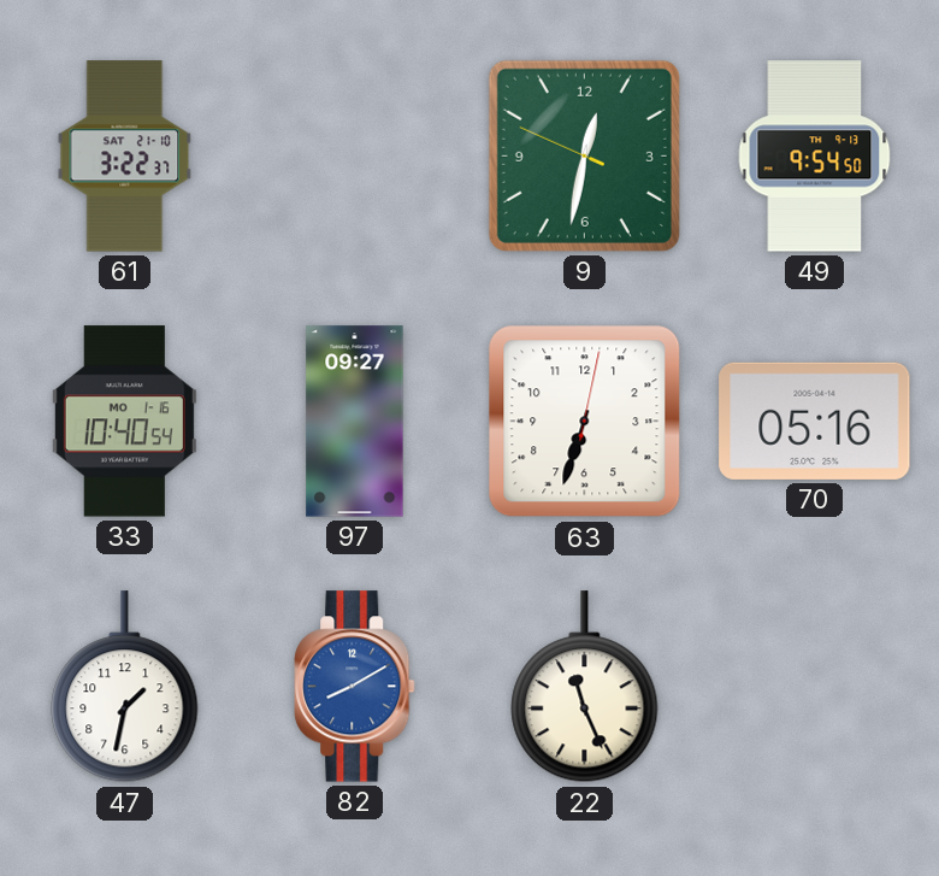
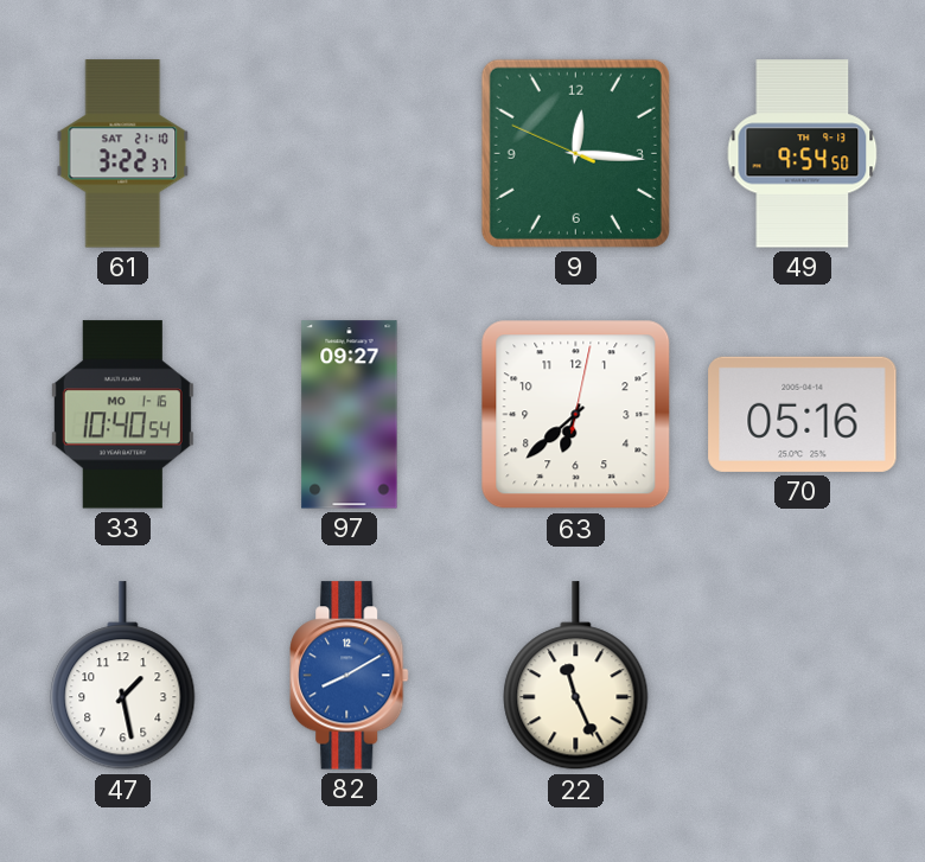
9: 12:31 -> 12:15
63: 6:33 -> 6:38
47: 1:32 -> 1:28
